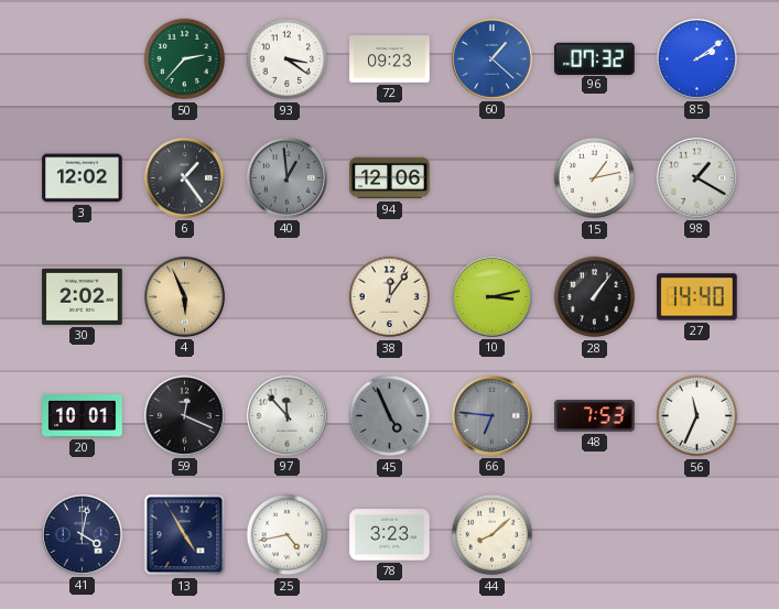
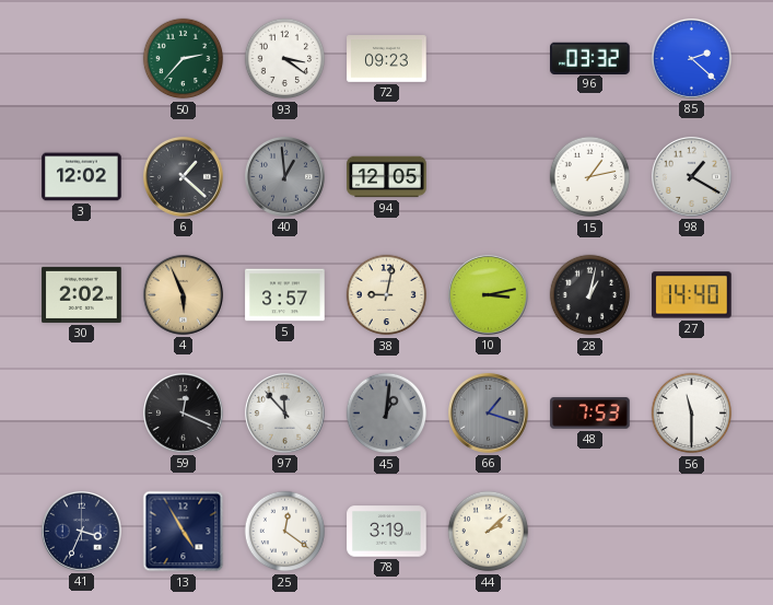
60: 1:22 -> none
96: 07:32 -> 03:32
85: 2:09 -> 2:22
6: 1:24 -> 1:22
94: 12:06 -> 12:05
5: none -> 3:57
38: 12:06 -> 9:02
28: 1:06 -> 1:02
20: 10:01 -> none
45: 4:56 -> 1:01
66: 6:46 -> 1:18
56: 11:34 -> 11:30
41: 4:02 -> 3:34
25: 4:43 -> 12:21
78: 3:23 -> 3:19
44: 8:08 -> 2:08
